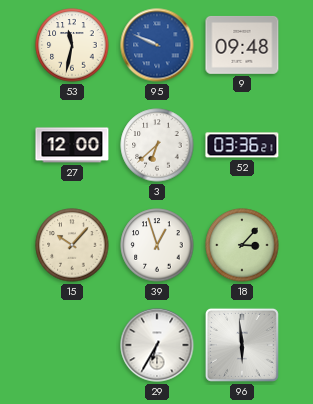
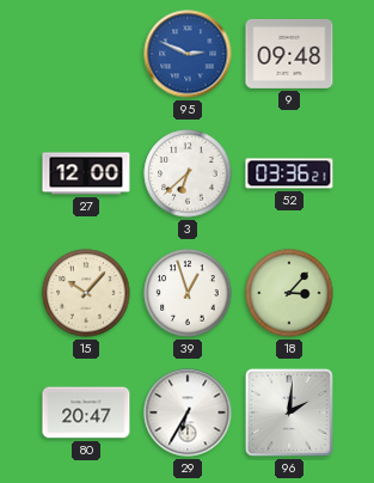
53: 11:32 -> none
95: 9:49 -> 2:49
80: none -> 20:47
96: 5:59 -> 2:01
